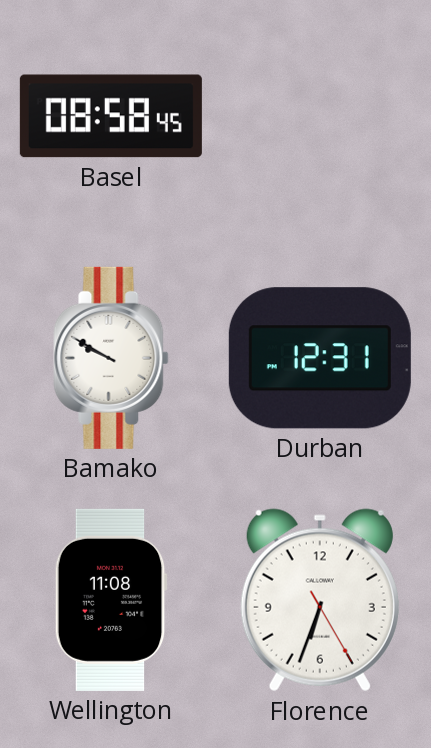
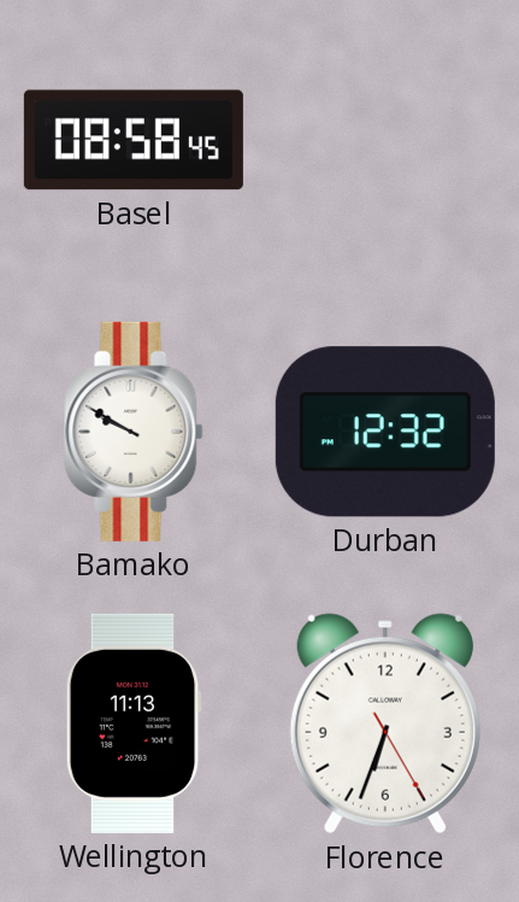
Durban: 12:31 -> 12:32
Wellington: 11:08 -> 11:13
